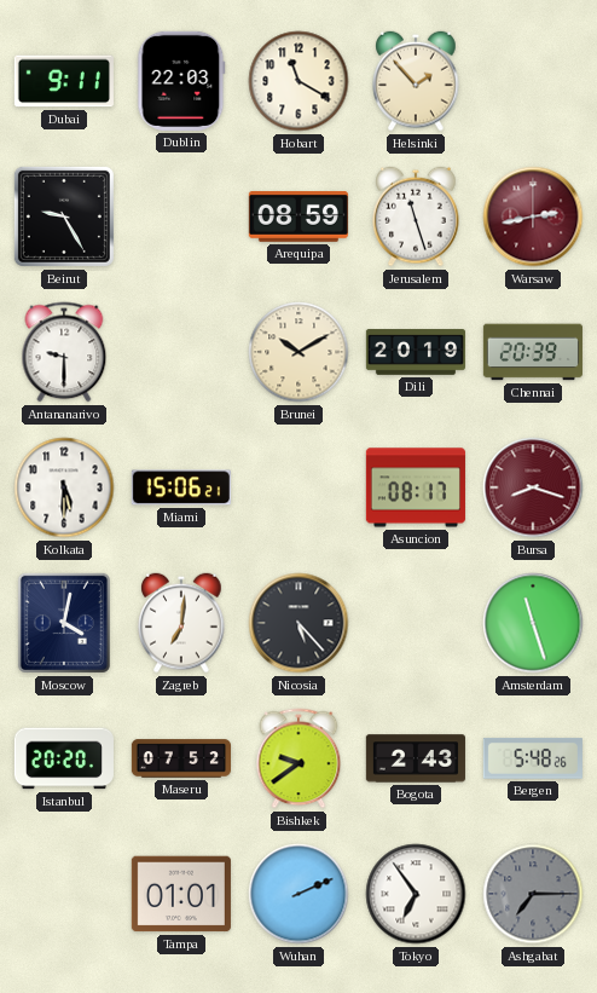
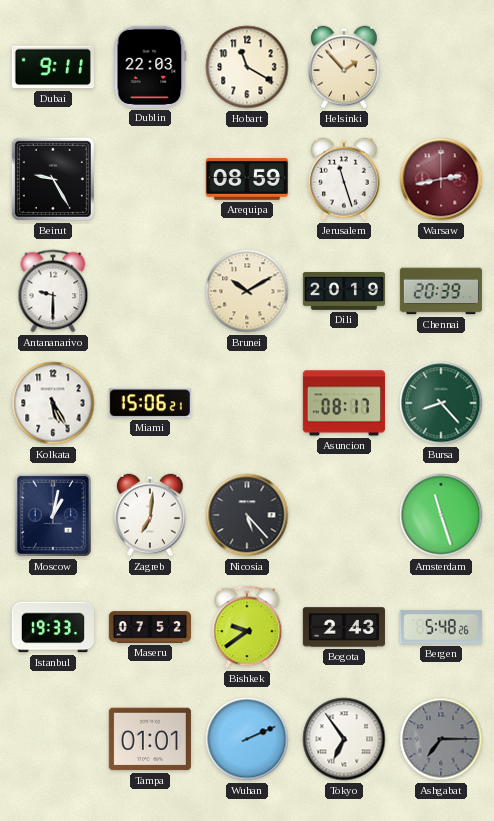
Kolkata: 5:30 -> 5:25
Bursa: 8:18 -> 8:23
Bursa dial: burgundy -> green
Moscow: 4:02 -> 1:02
Istanbul: 20:20 -> 19:33
